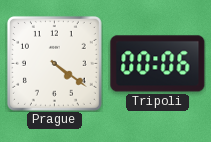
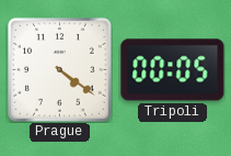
Tripoli: 00:06 -> 00:05
